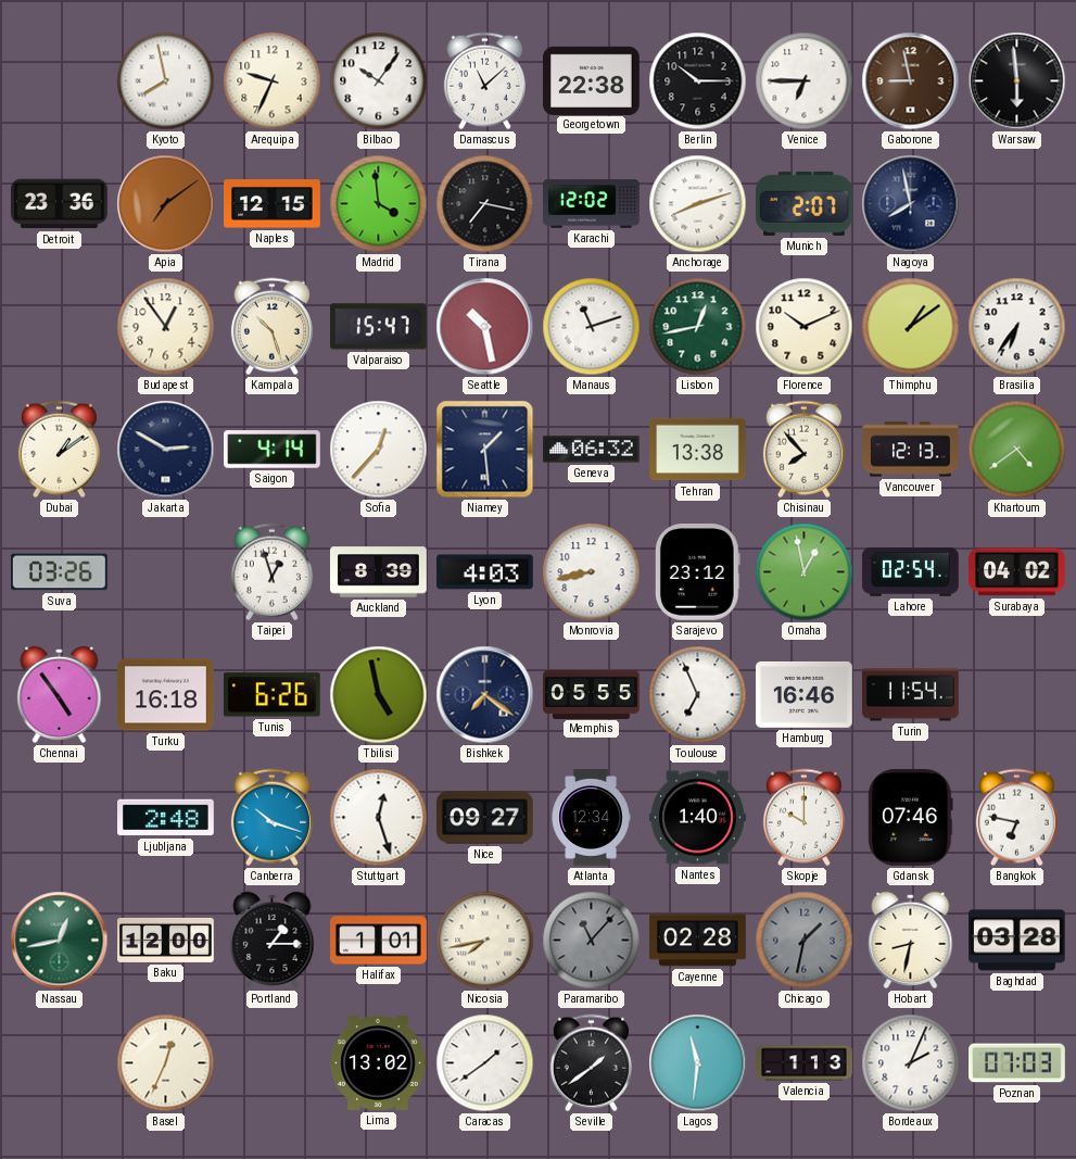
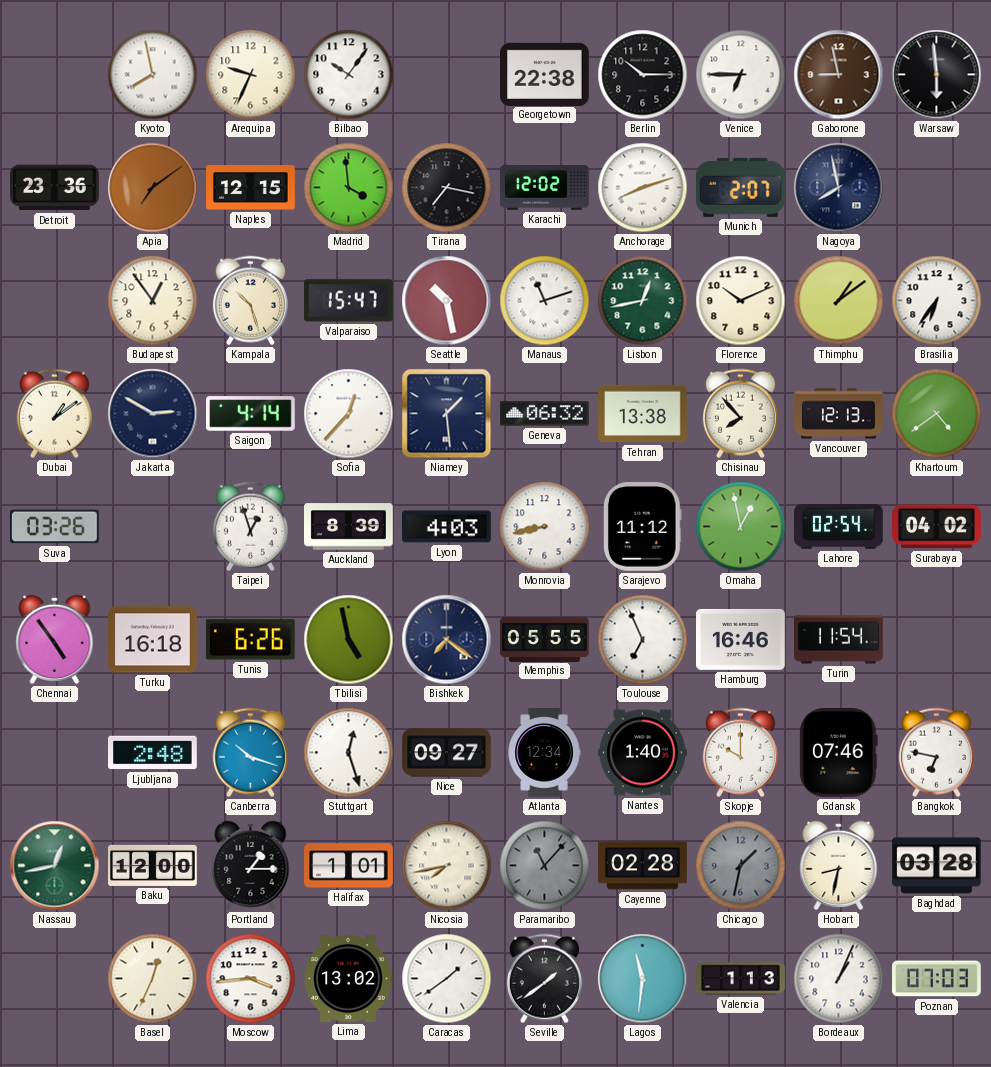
Damascus: 11:08 -> none
Sarajevo: 23:12 -> 11:12
Moscow: none -> 3:44
Bordeaux: 2:04 -> 1:04
